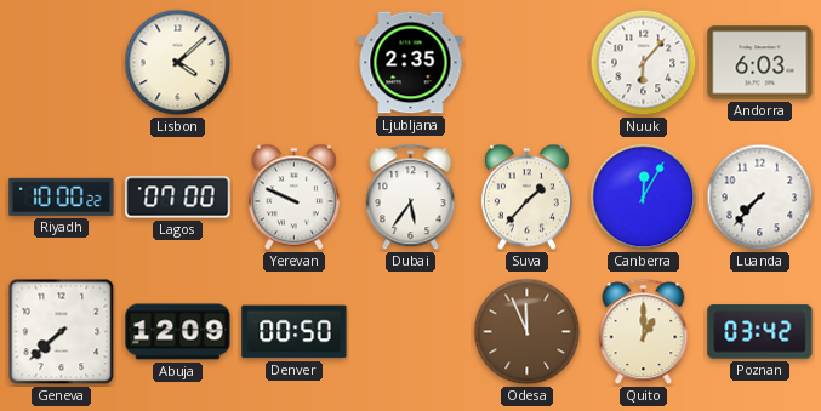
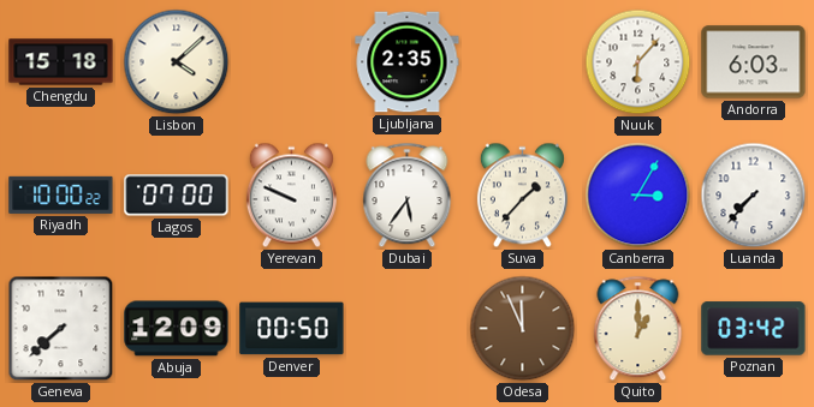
Chengdu: none -> 15:18
Canberra: 12:05 -> 3:05
